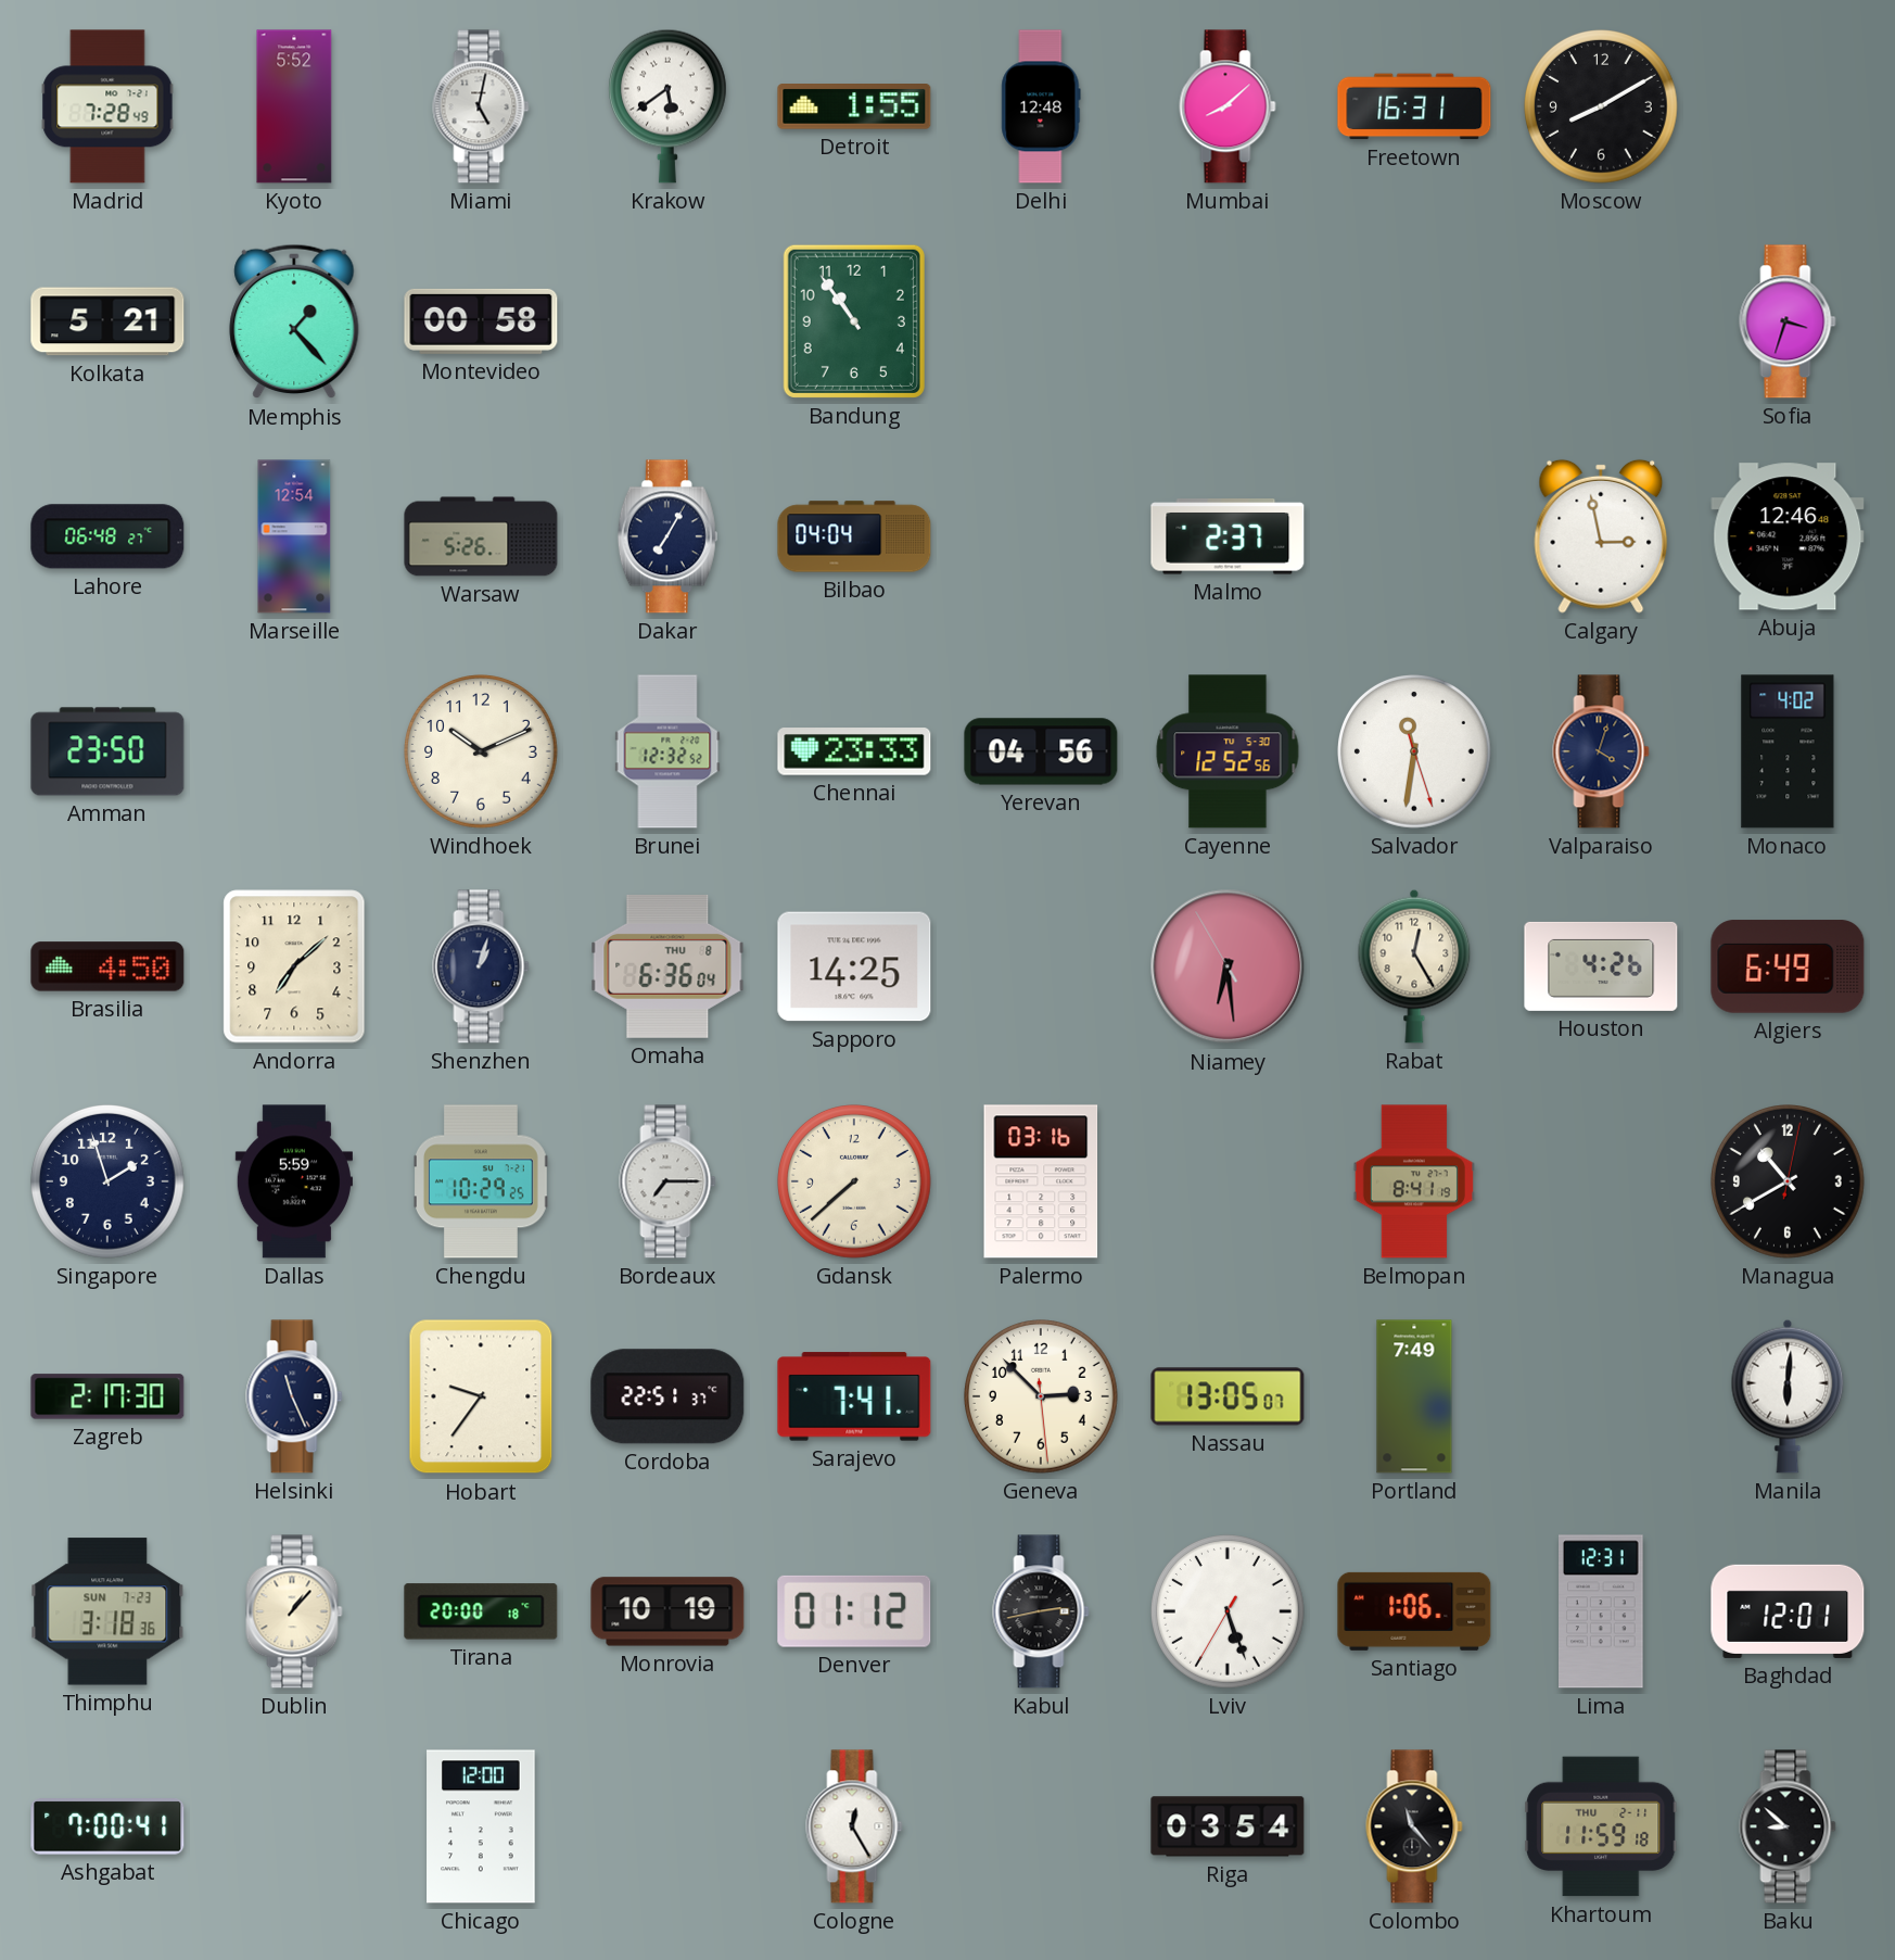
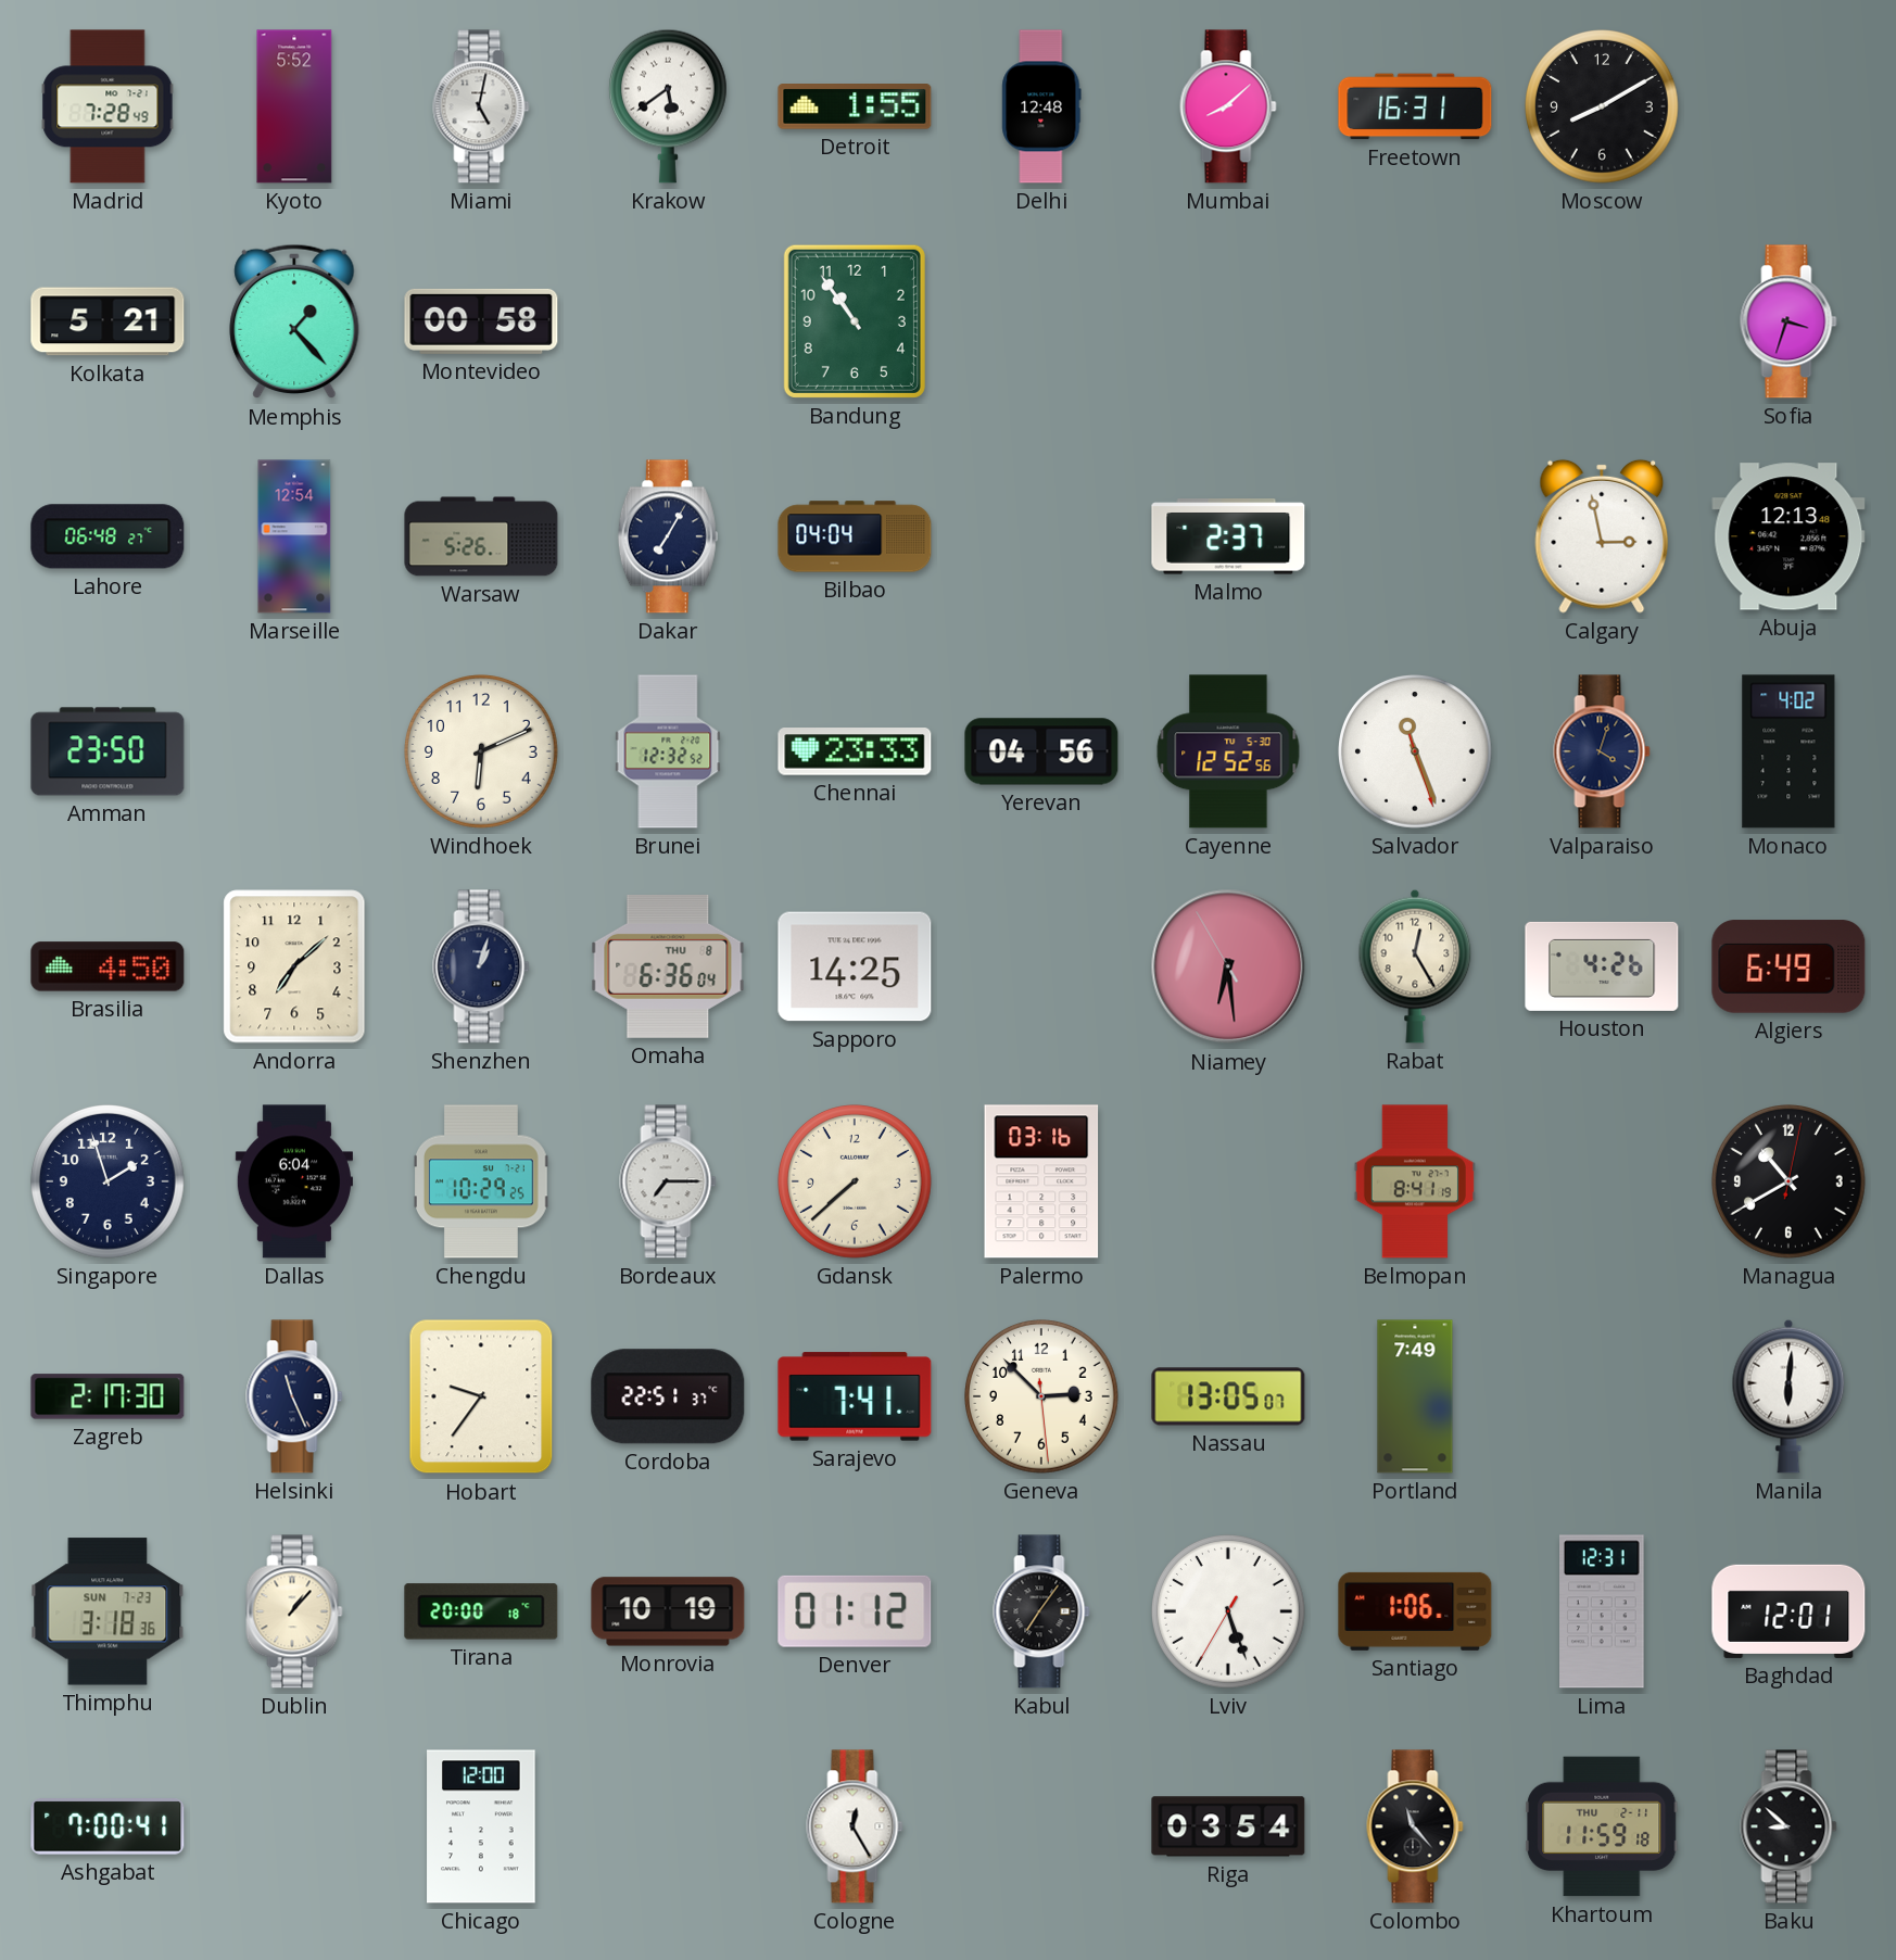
Abuja: 12:46 -> 12:13
Windhoek: 10:11 -> 6:11
Salvador: 11:31 -> 11:26
Dallas: 5:59 -> 6:04
Kabul: 2:43 -> 7:06
